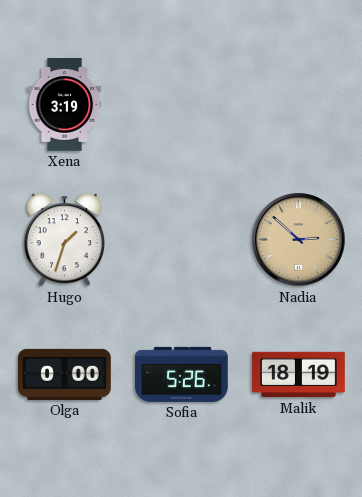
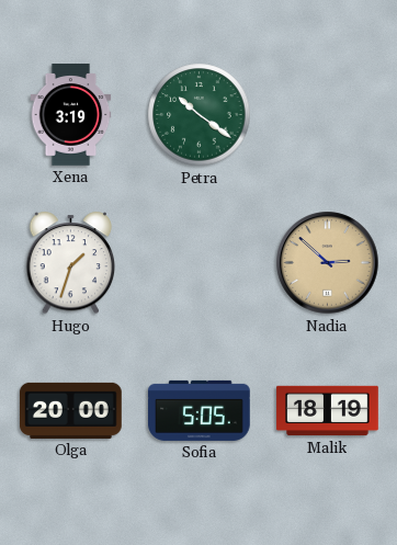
Petra: none -> 10:21
Olga: 0:00 -> 20:00
Sofia: 5:26 -> 5:05
